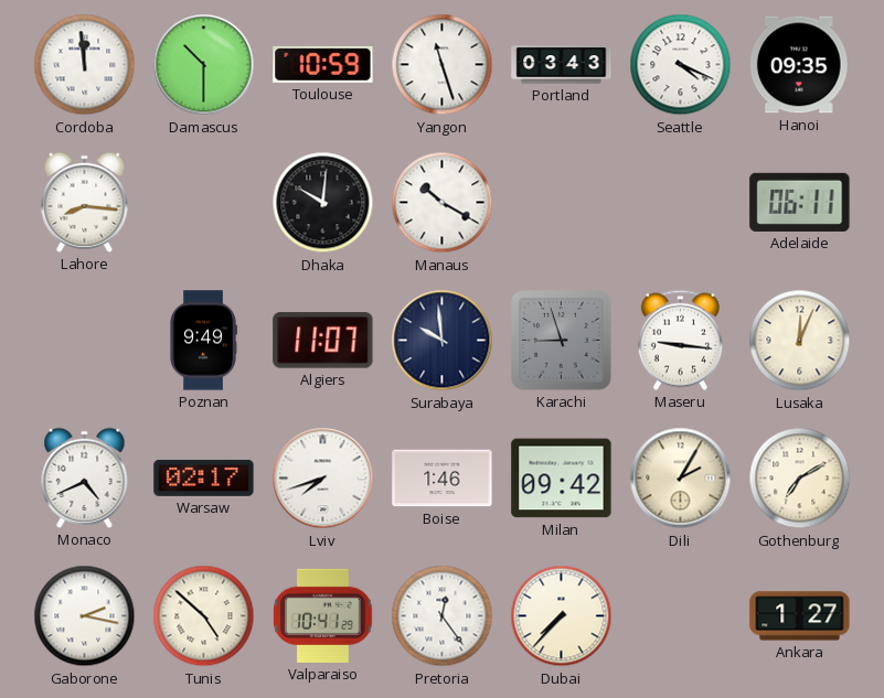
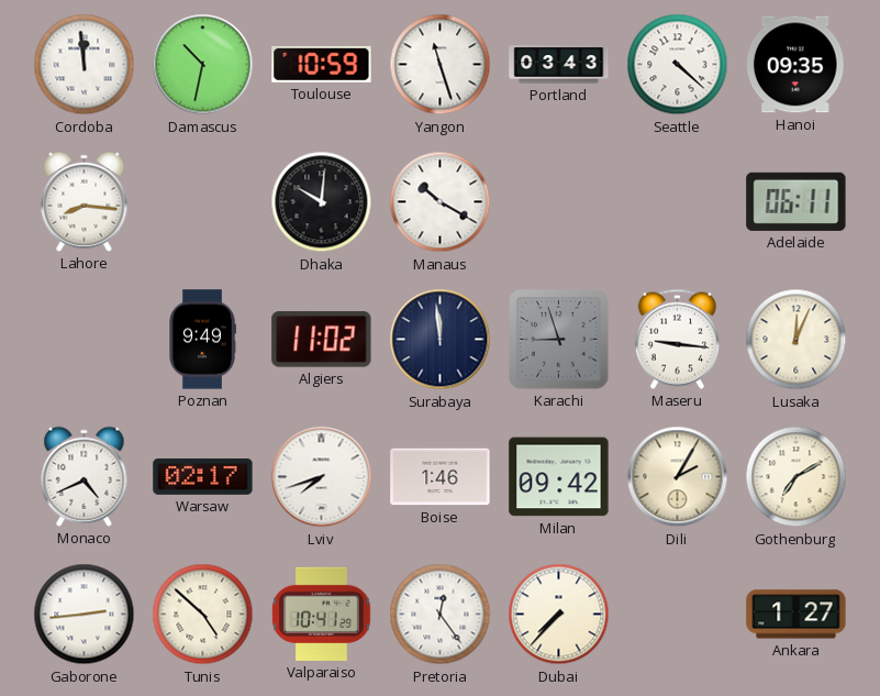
Damascus: 10:30 -> 10:32
Seattle: 4:19 -> 4:22
Algiers: 11:07 -> 11:02
Surabaya: 9:59 -> 11:59
Gaborone: 2:17 -> 2:44
